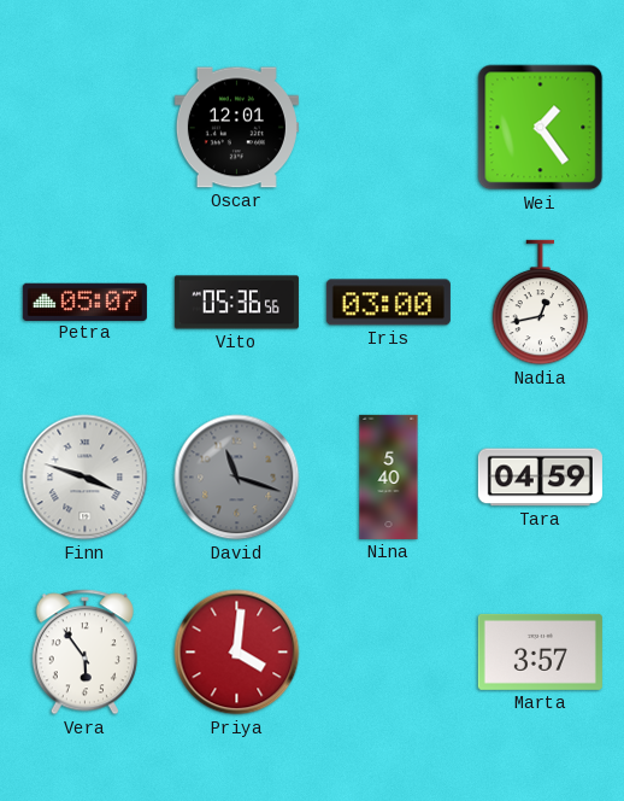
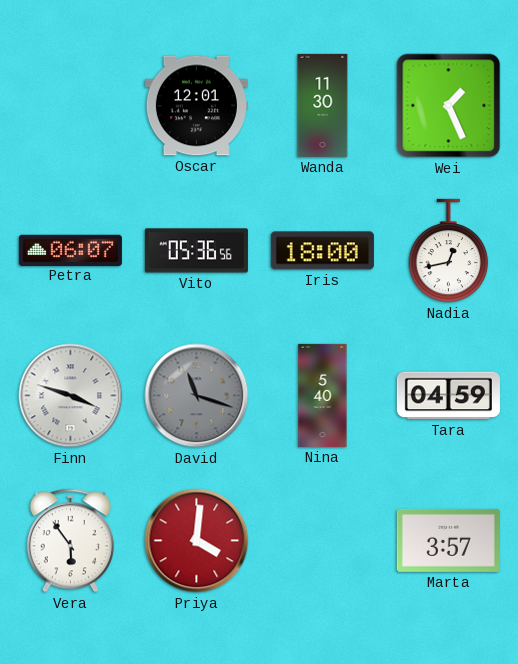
Wanda: none -> 11:30
Wei: 1:24 -> 1:26
Petra: 05:07 -> 06:07
Iris: 03:00 -> 18:00
